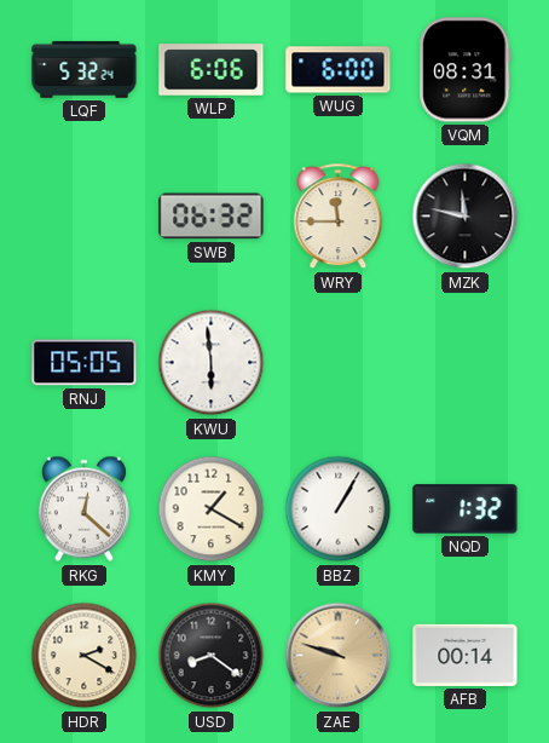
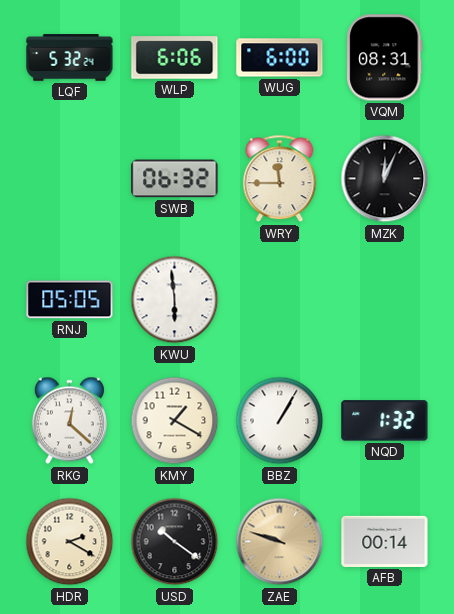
MZK: 11:47 -> 12:04
USD: 8:21 -> 10:21
